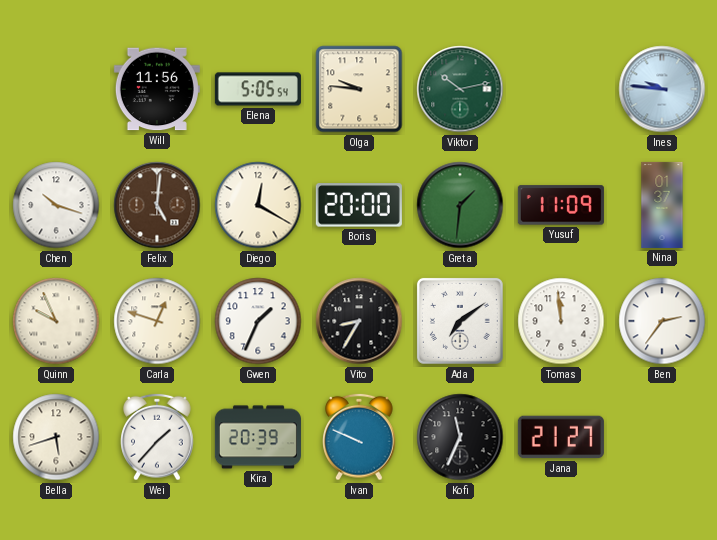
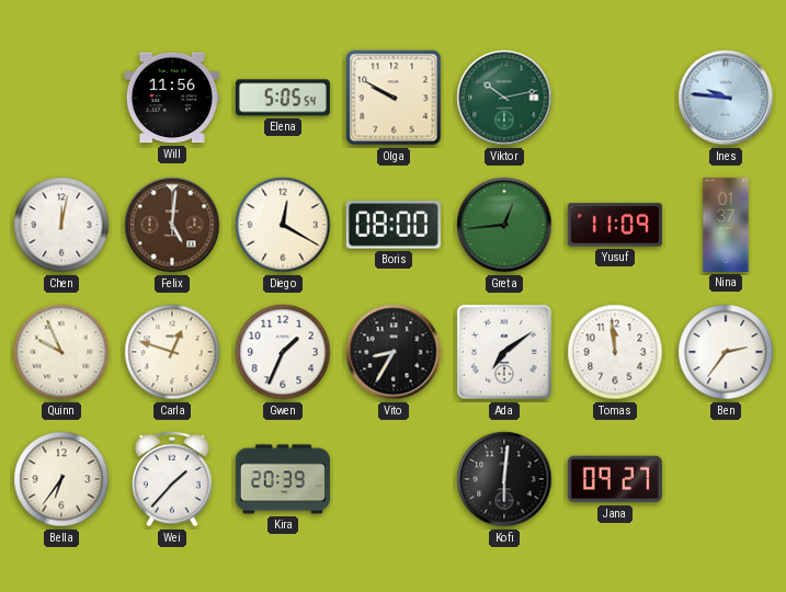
Olga: 9:46 -> 9:50
Chen: 10:18 -> 12:02
Boris: 20:00 -> 08:00
Greta: 1:31 -> 12:44
Bella: 5:42 -> 6:36
Ivan: 9:49 -> none
Kofi: 11:34 -> 6:01
Jana: 21:27 -> 09:27
